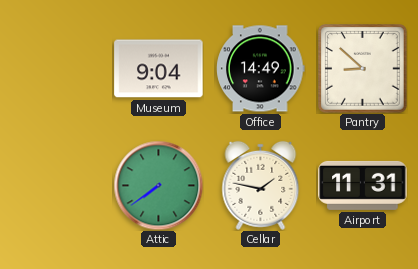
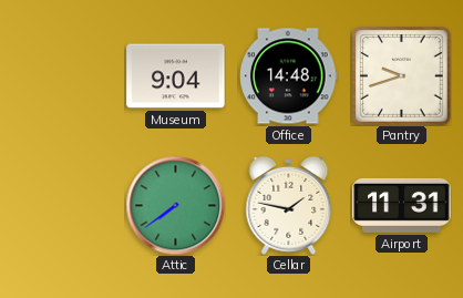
Office: 14:49 -> 14:48
Pantry: 8:52 -> 9:42
